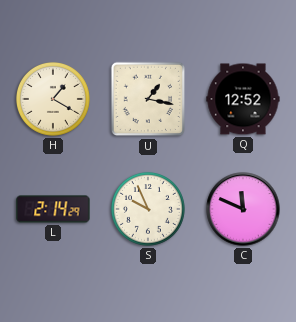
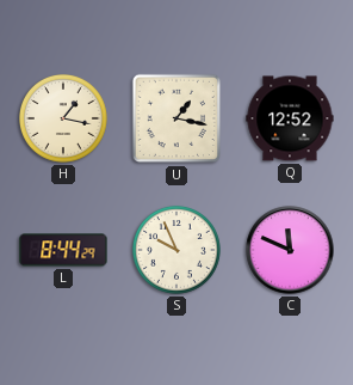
H: 1:20 -> 1:17
L: 2:14 -> 8:44
